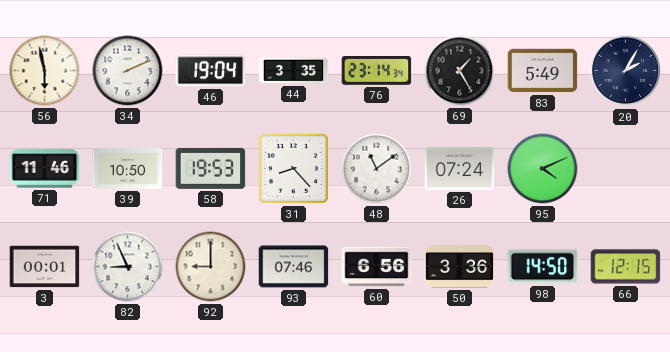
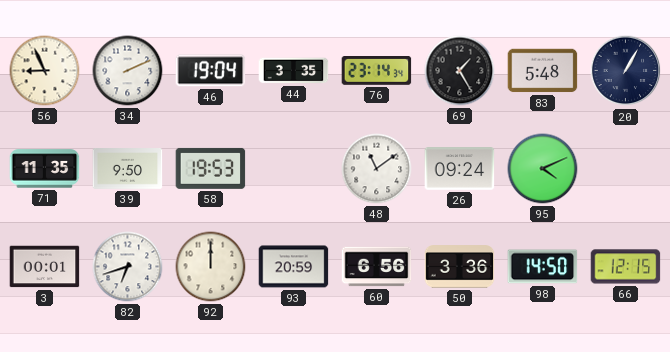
56: 5:58 -> 8:56
83: 5:49 -> 5:48
20: 2:05 -> 1:05
71: 11:46 -> 11:35
39: 10:50 -> 9:50
31: 8:23 -> none
26: 07:24 -> 09:24
82: 8:56 -> 6:42
92: 9:00 -> 12:00
93: 07:46 -> 20:59
